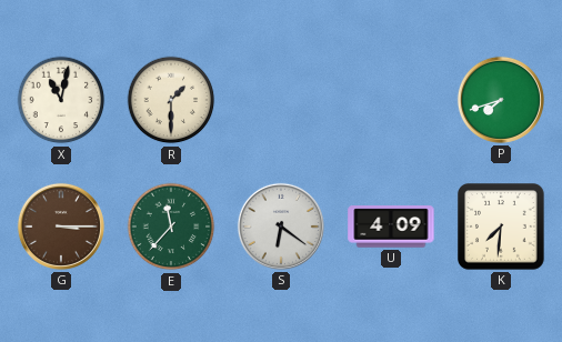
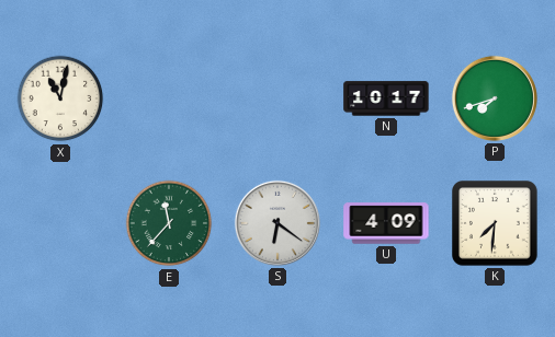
R: 1:30 -> none
N: none -> 10:17
G: 3:15 -> none
